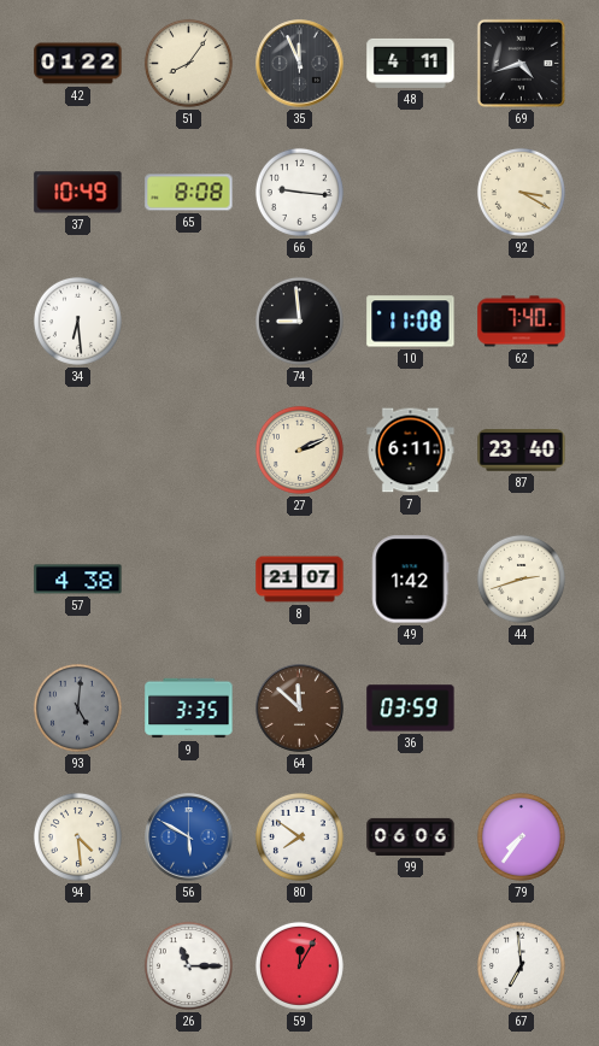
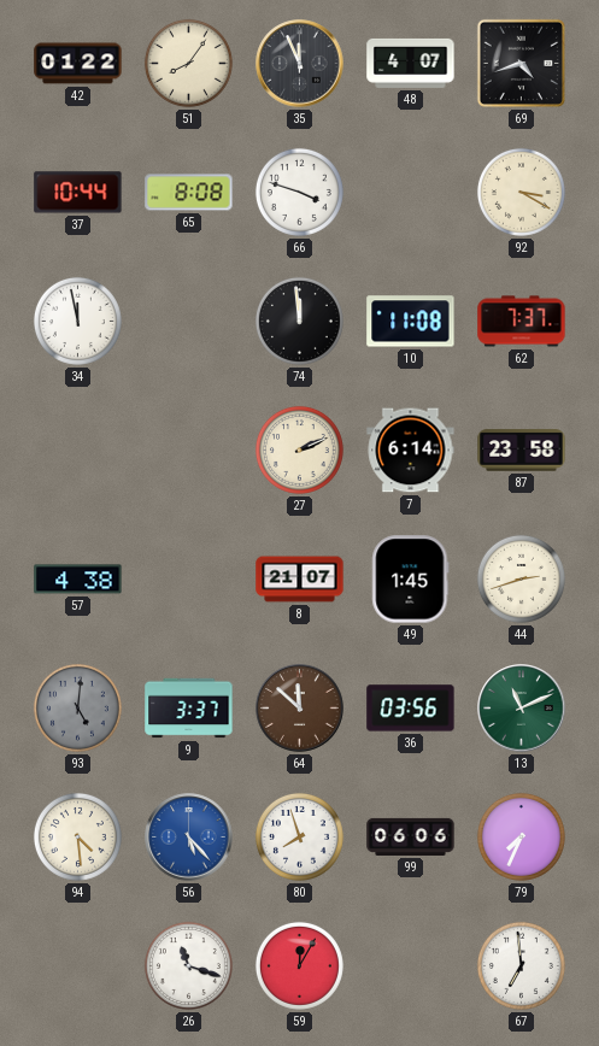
48: 4:11 -> 4:07
37: 10:49 -> 10:44
66: 9:16 -> 3:48
34: 6:29 -> 11:58
74: 8:59 -> 11:59
62: 7:40 -> 7:37
7: 6:11 -> 6:14
87: 23:40 -> 23:58
49: 1:42 -> 1:45
9: 3:35 -> 3:37
36: 03:59 -> 03:56
13: none -> 11:11
56: 5:50 -> 5:23
80: 7:51 -> 7:57
79: 7:36 -> 7:34
26: 11:15 -> 11:18
